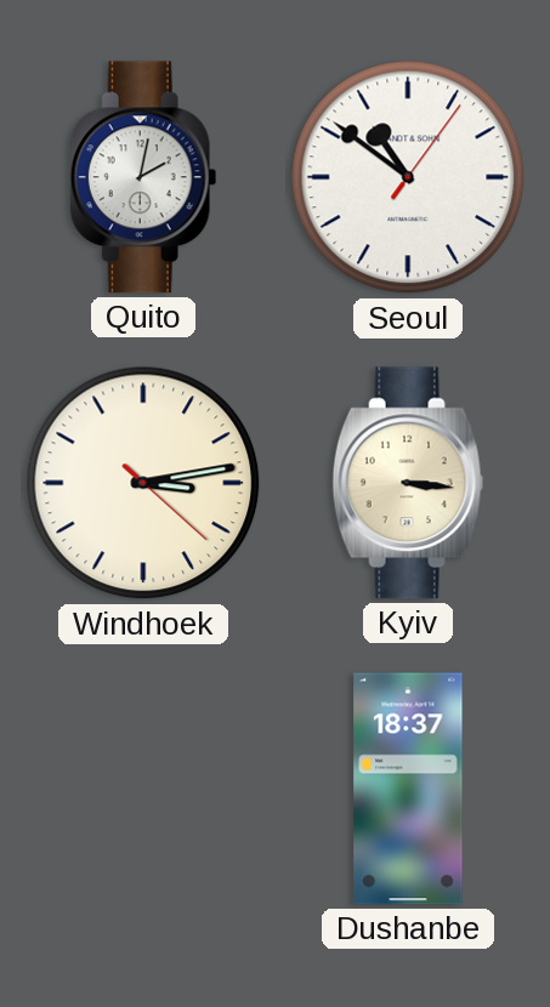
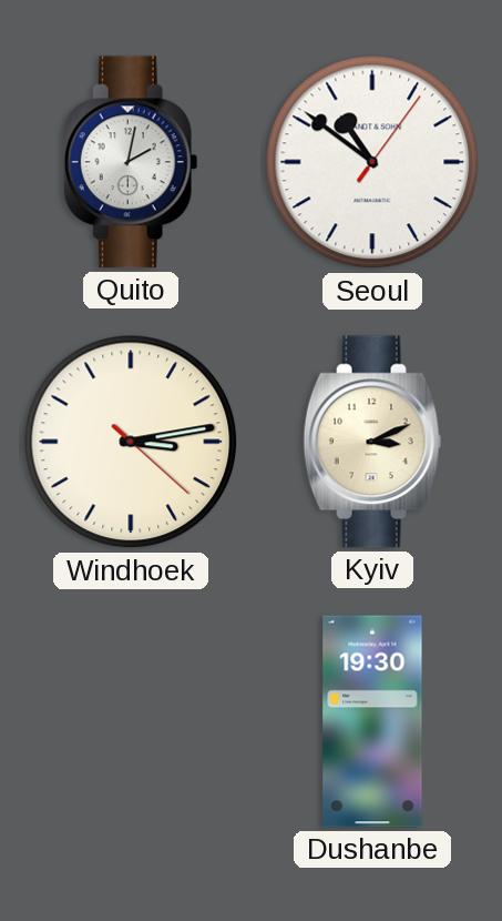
Kyiv: 3:16 -> 3:11
Dushanbe: 18:37 -> 19:30
